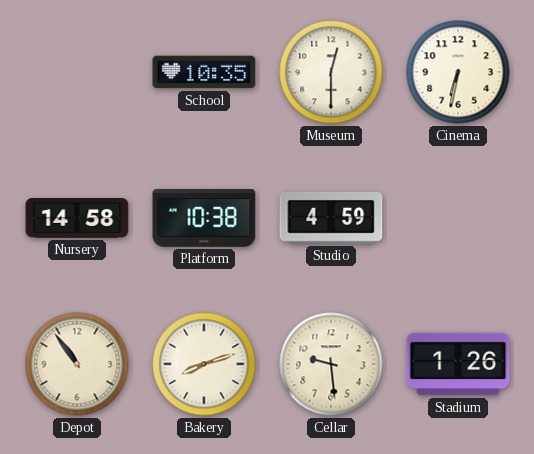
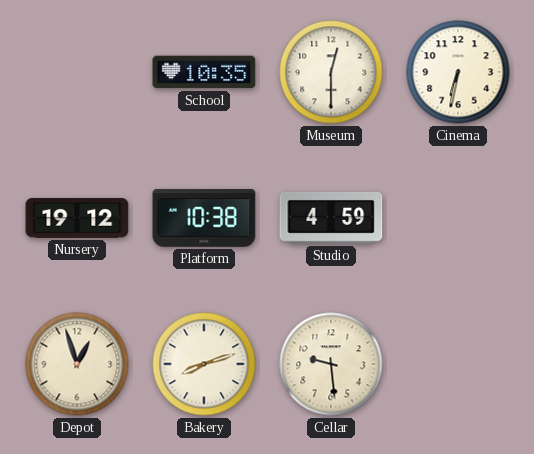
Nursery: 14:58 -> 19:12
Depot: 10:54 -> 12:57
Stadium: 1:26 -> none
